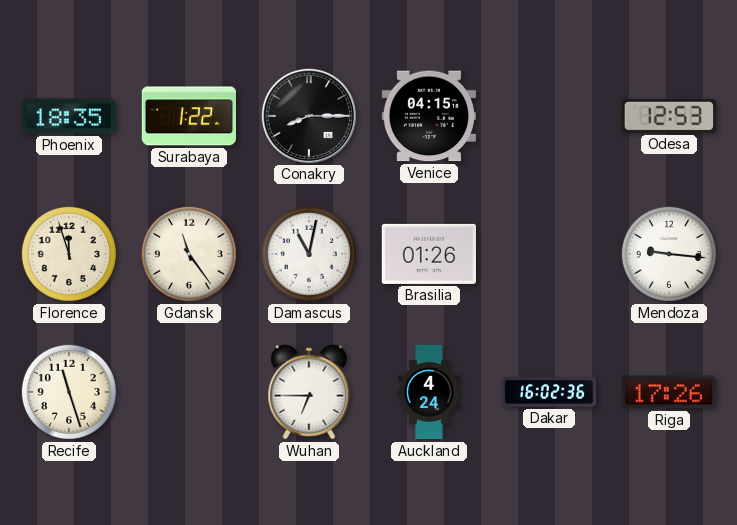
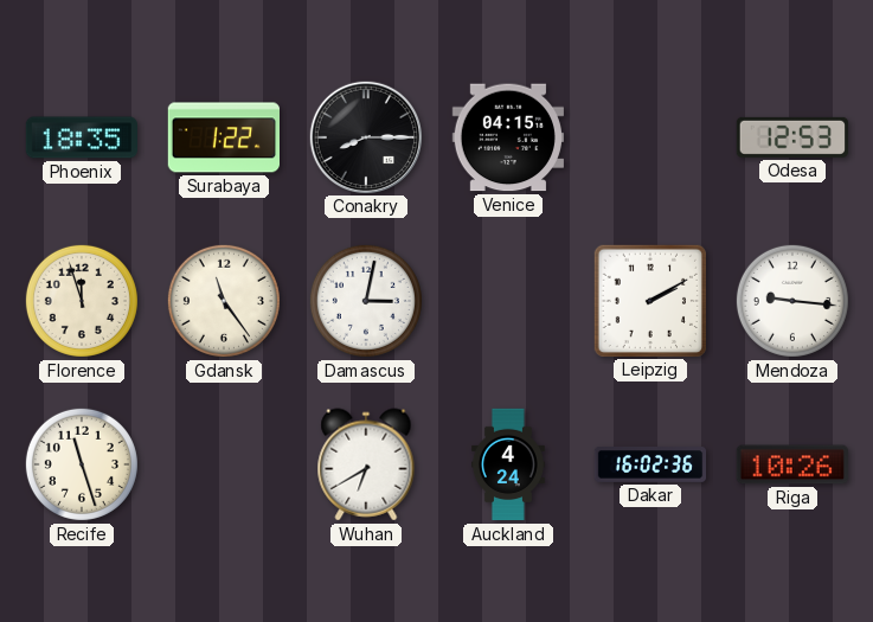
Damascus: 11:02 -> 3:02
Brasilia: 01:26 -> none
Leipzig: none -> 2:10
Wuhan: 6:45 -> 6:40
Riga: 17:26 -> 10:26
